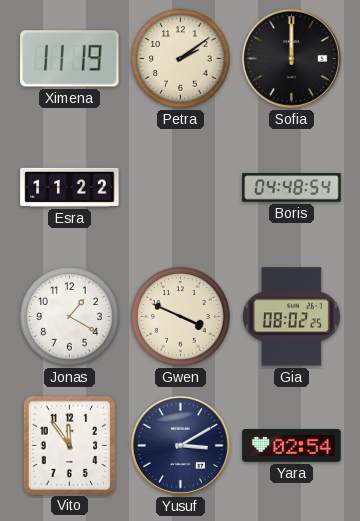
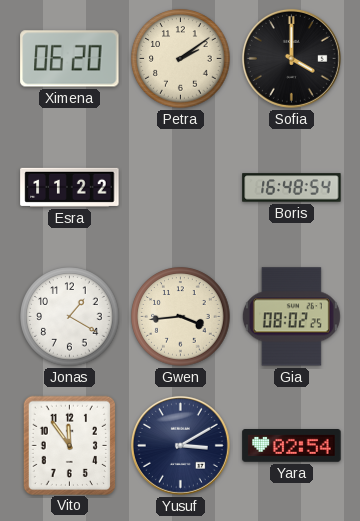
Ximena: 11:19 -> 06:20
Sofia: 12:00 -> 4:00
Boris: 04:48 -> 16:48
Gwen: 3:49 -> 3:44
